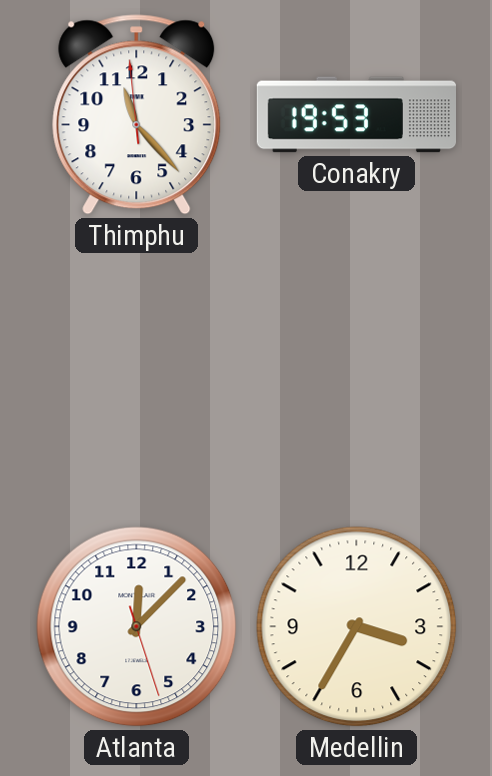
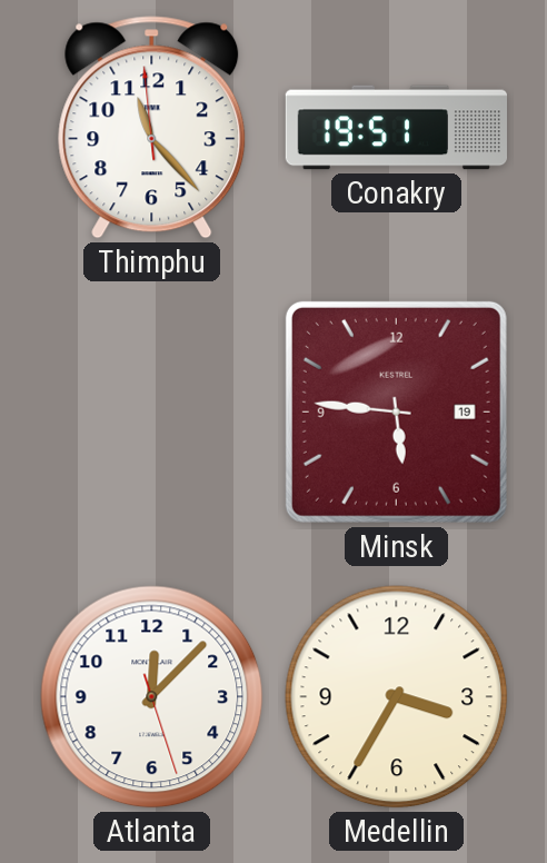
Conakry: 19:53 -> 19:51
Minsk: none -> 5:46
